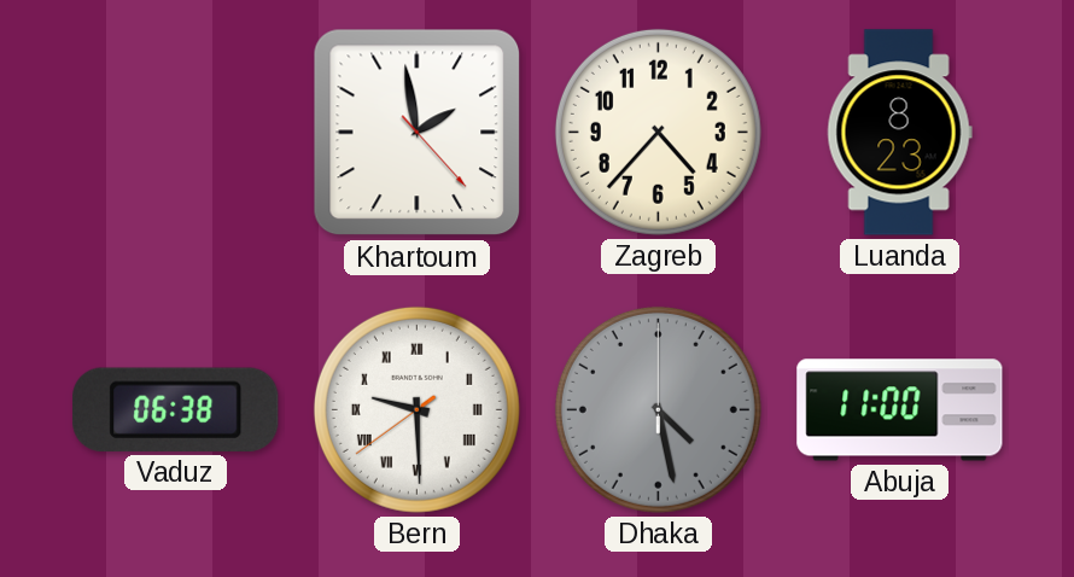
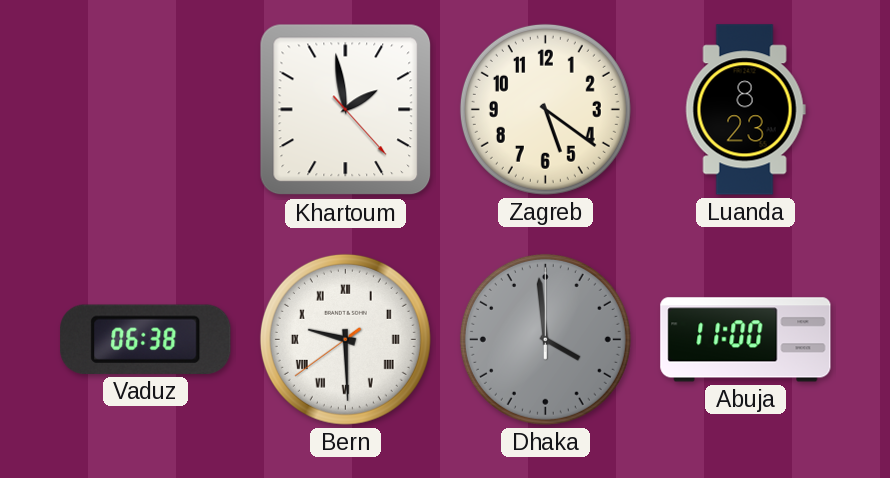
Zagreb: 4:37 -> 5:21
Dhaka: 4:28 -> 3:59
